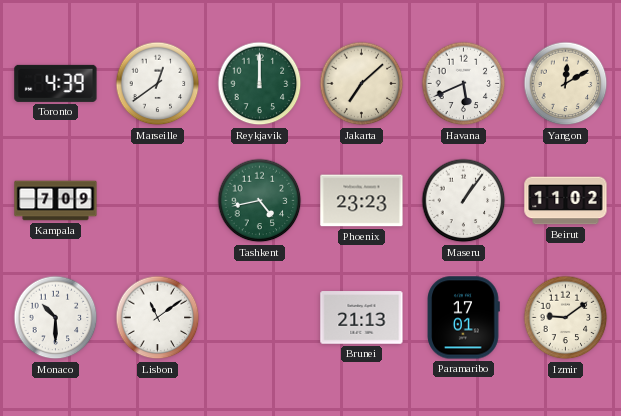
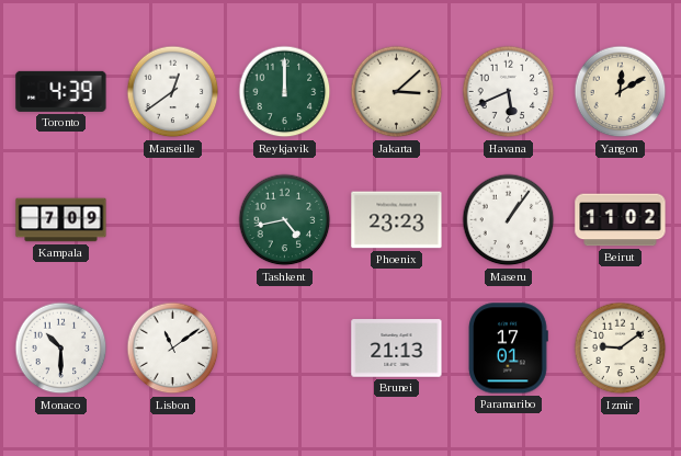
Jakarta: 7:08 -> 3:08
